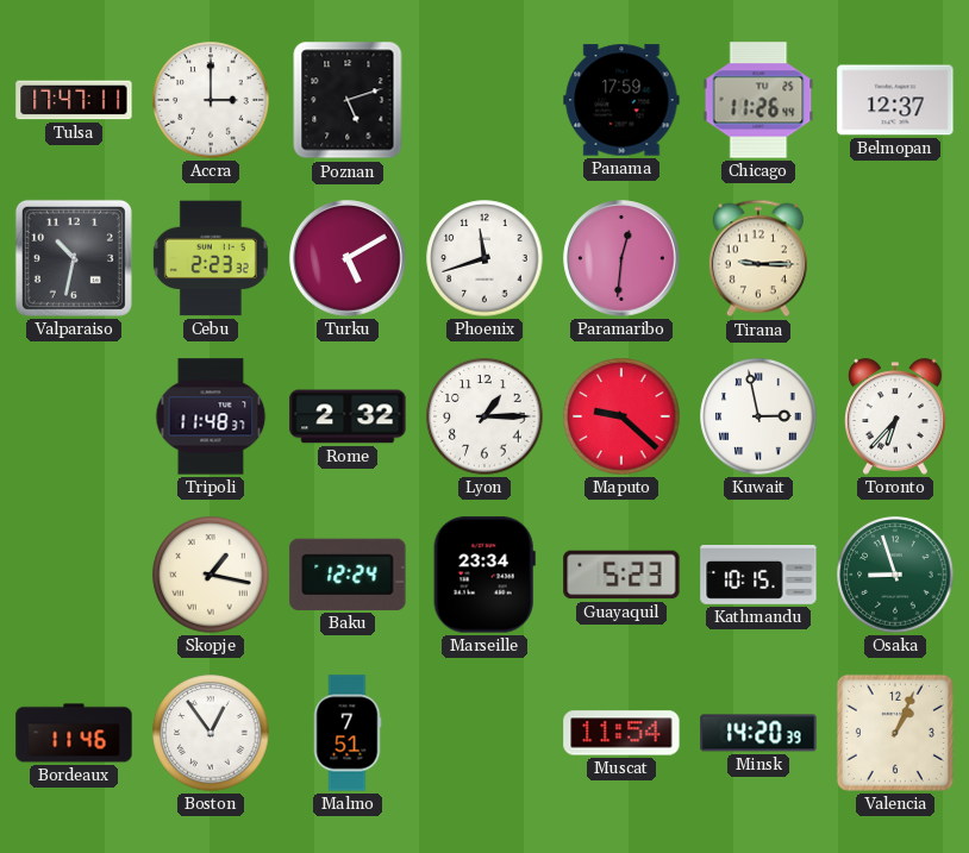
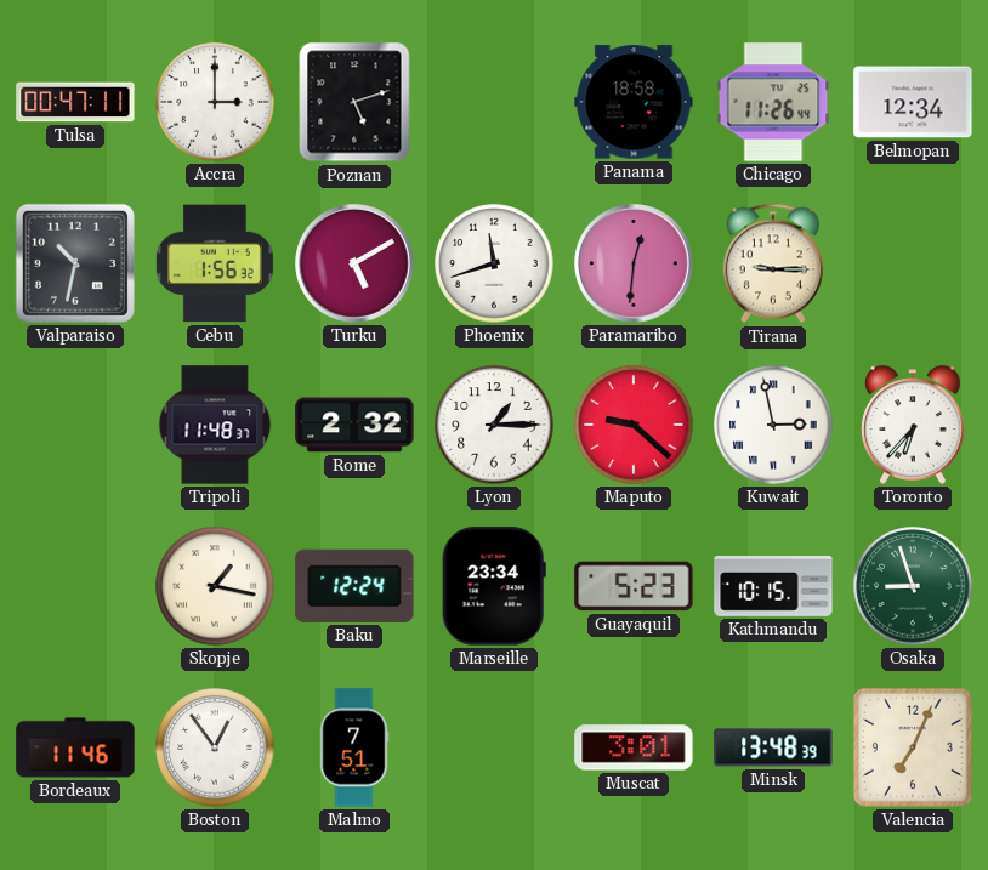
Tulsa: 17:47 -> 00:47
Panama: 17:59 -> 18:58
Belmopan: 12:37 -> 12:34
Cebu: 2:23 -> 1:56
Muscat: 11:54 -> 3:01
Minsk: 14:20 -> 13:48
Valencia: 1:04 -> 7:04
